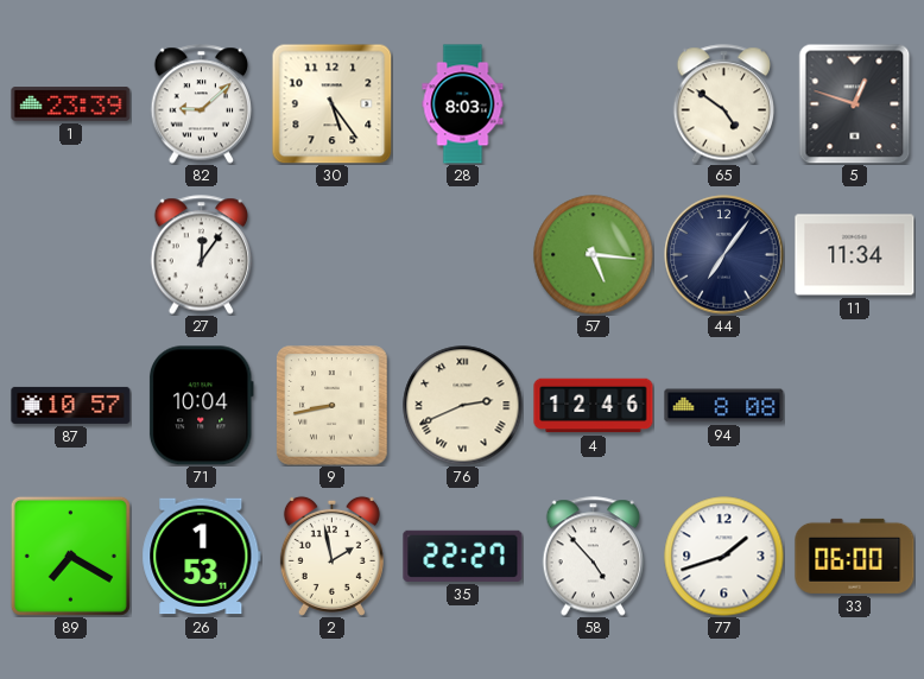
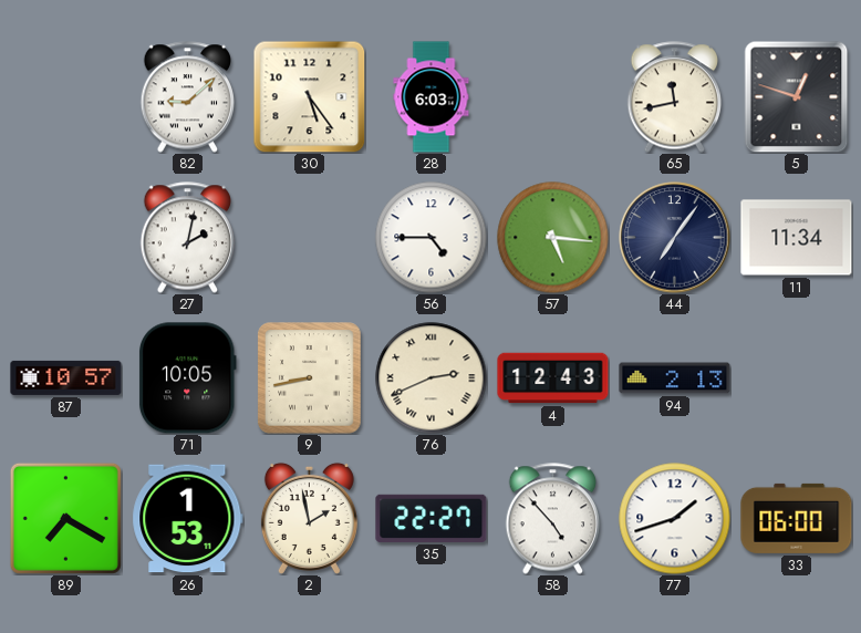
1: 23:39 -> none
28: 8:03 -> 6:03
65: 4:51 -> 11:43
27: 12:06 -> 2:02
56: none -> 4:45
71: 10:04 -> 10:05
4: 12:46 -> 12:43
94: 8:08 -> 2:13
